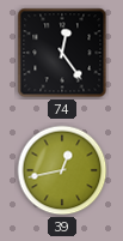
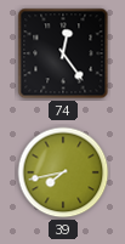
39: 12:43 -> 7:43
